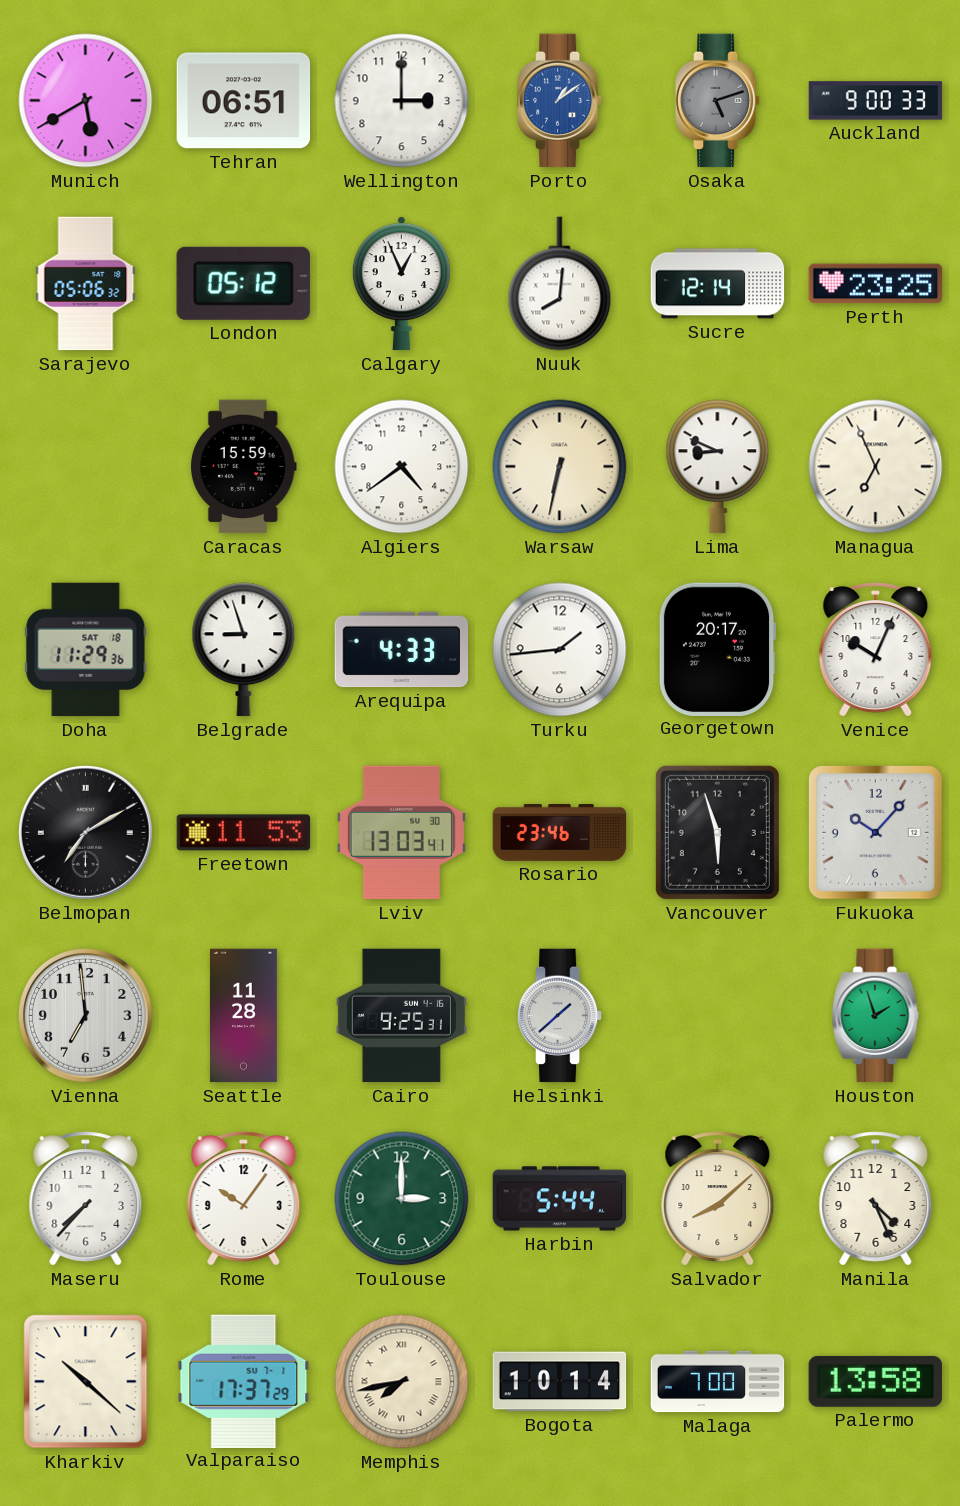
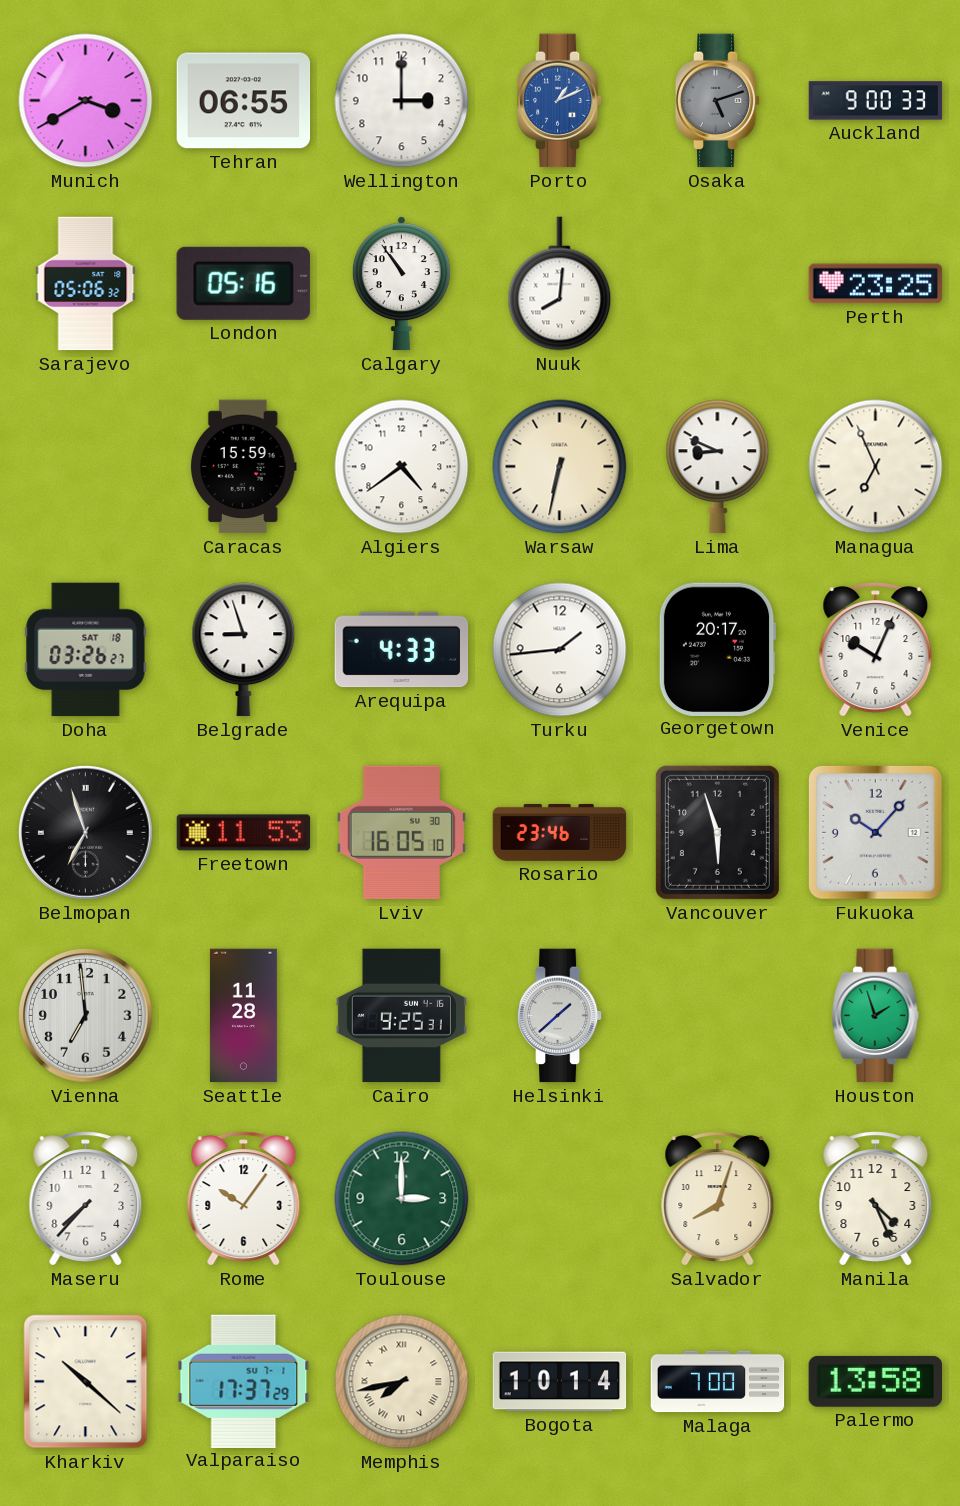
Munich: 5:40 -> 3:40
Tehran: 06:51 -> 06:55
Porto: 1:09 -> 1:11
London: 05:12 -> 05:16
Calgary: 12:56 -> 10:54
Sucre: 12:14 -> none
Doha: 11:29 -> 03:26
Belmopan: 7:10 -> 6:57
Lviv: 13:03 -> 16:05
Harbin: 5:44 -> none
Salvador: 8:08 -> 8:03
